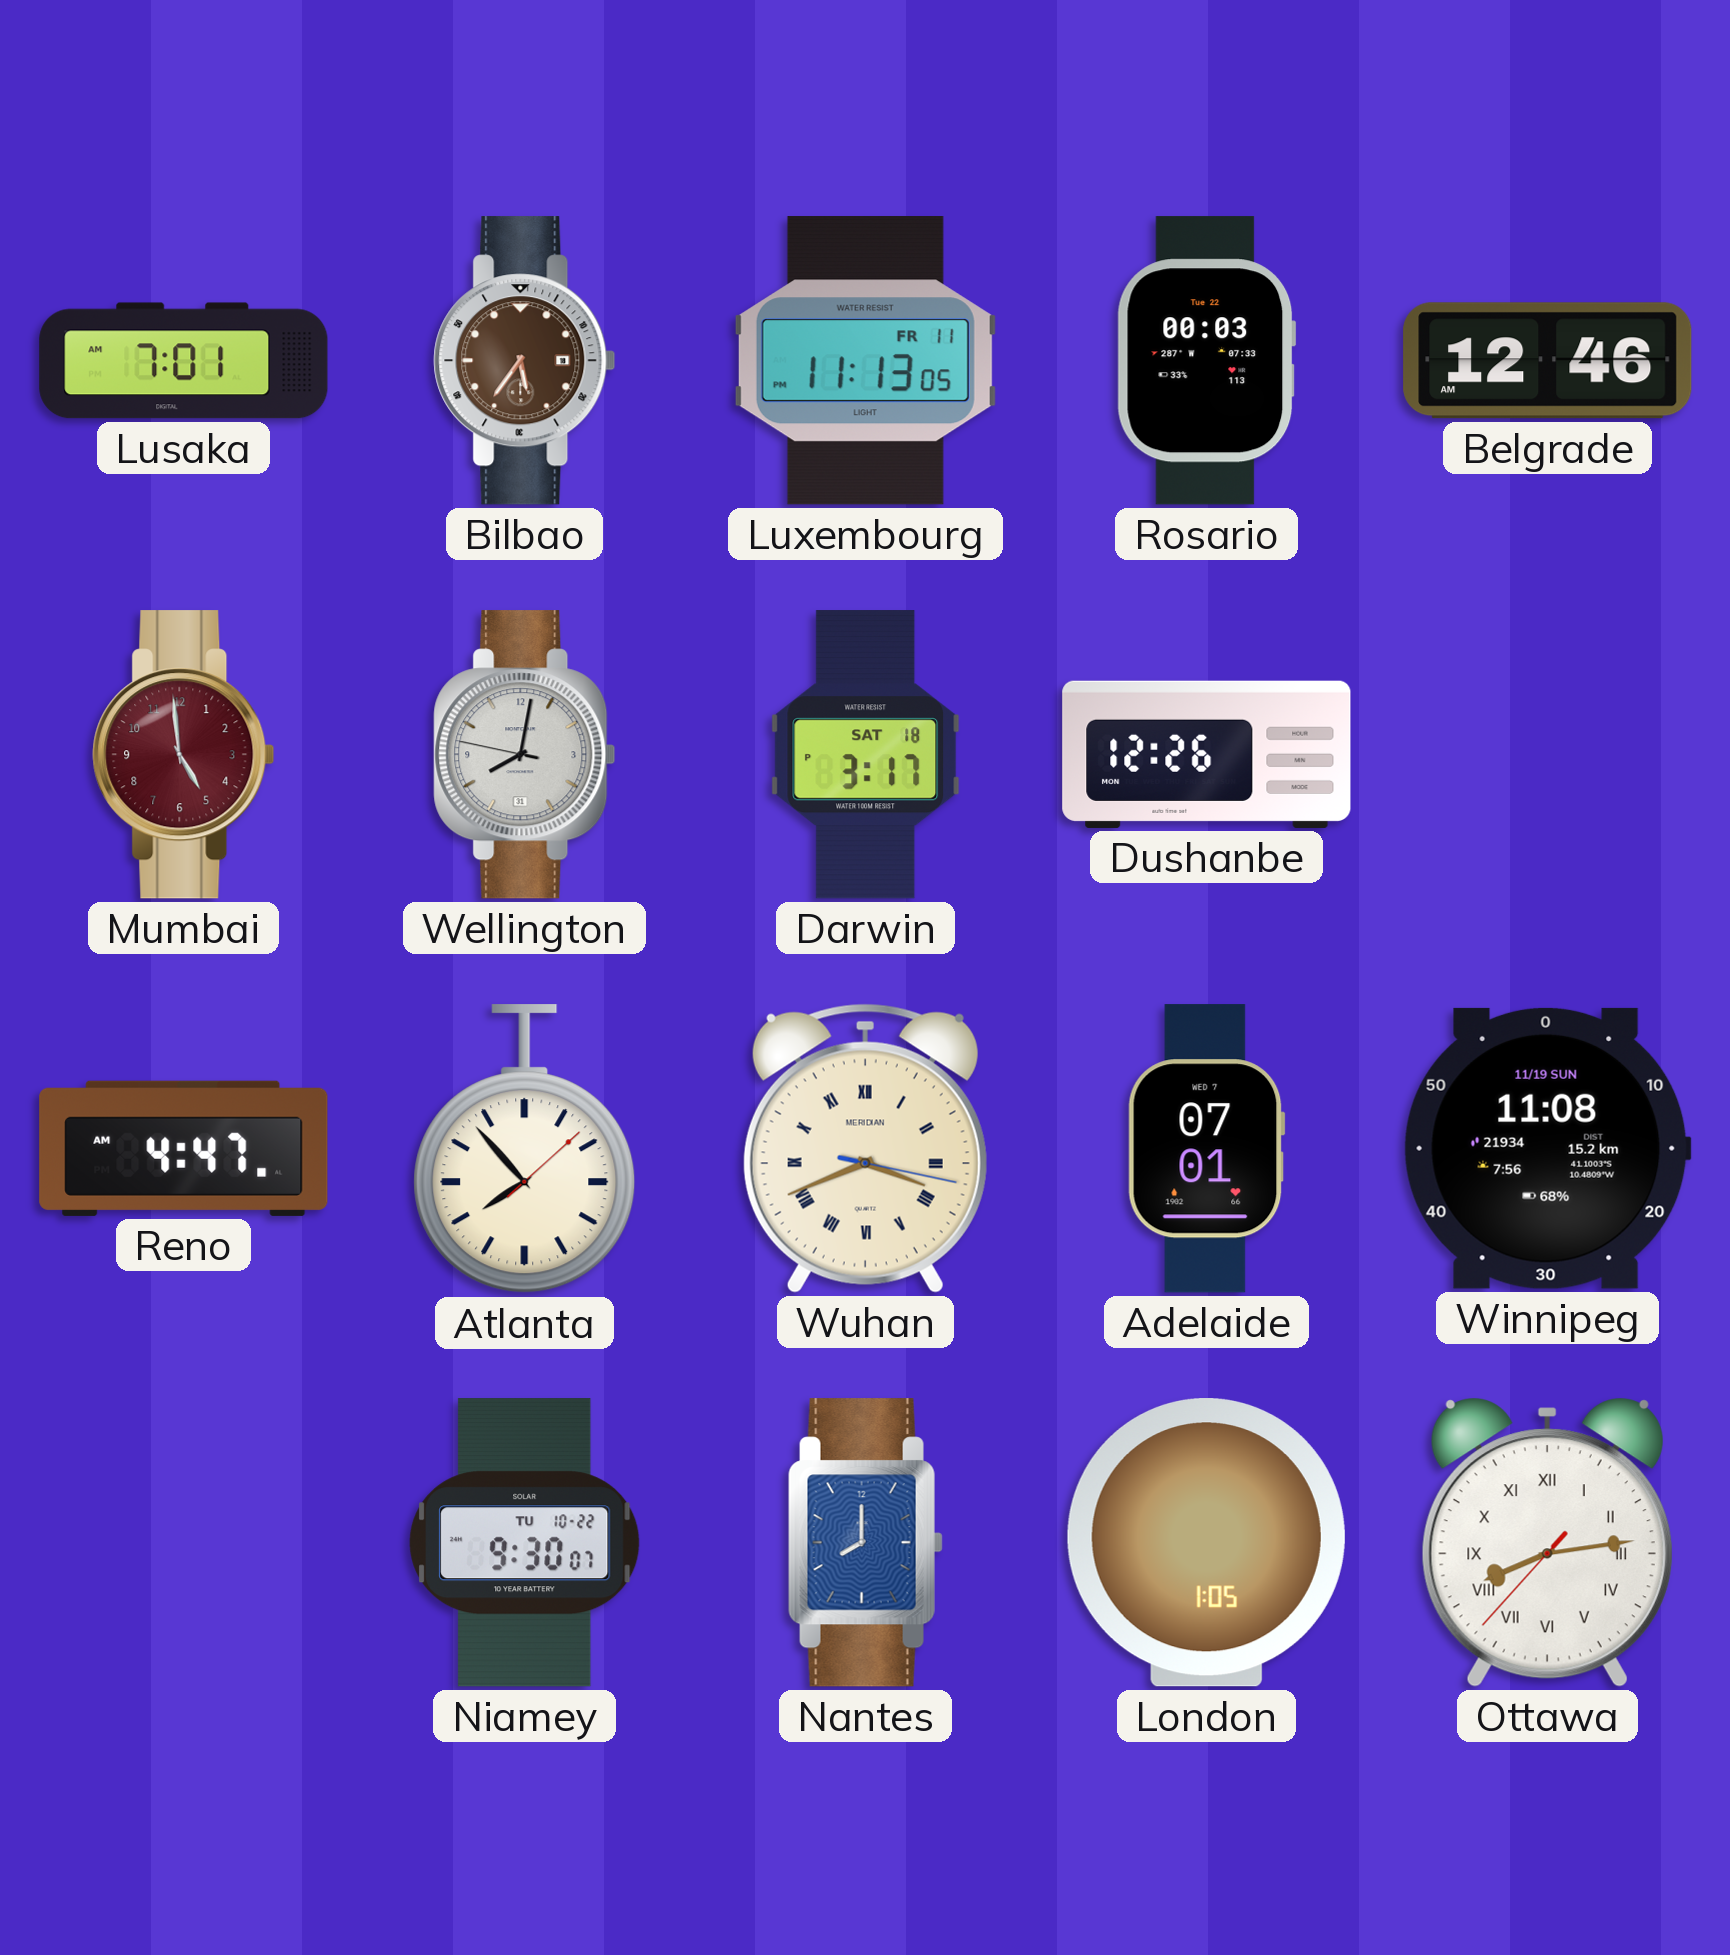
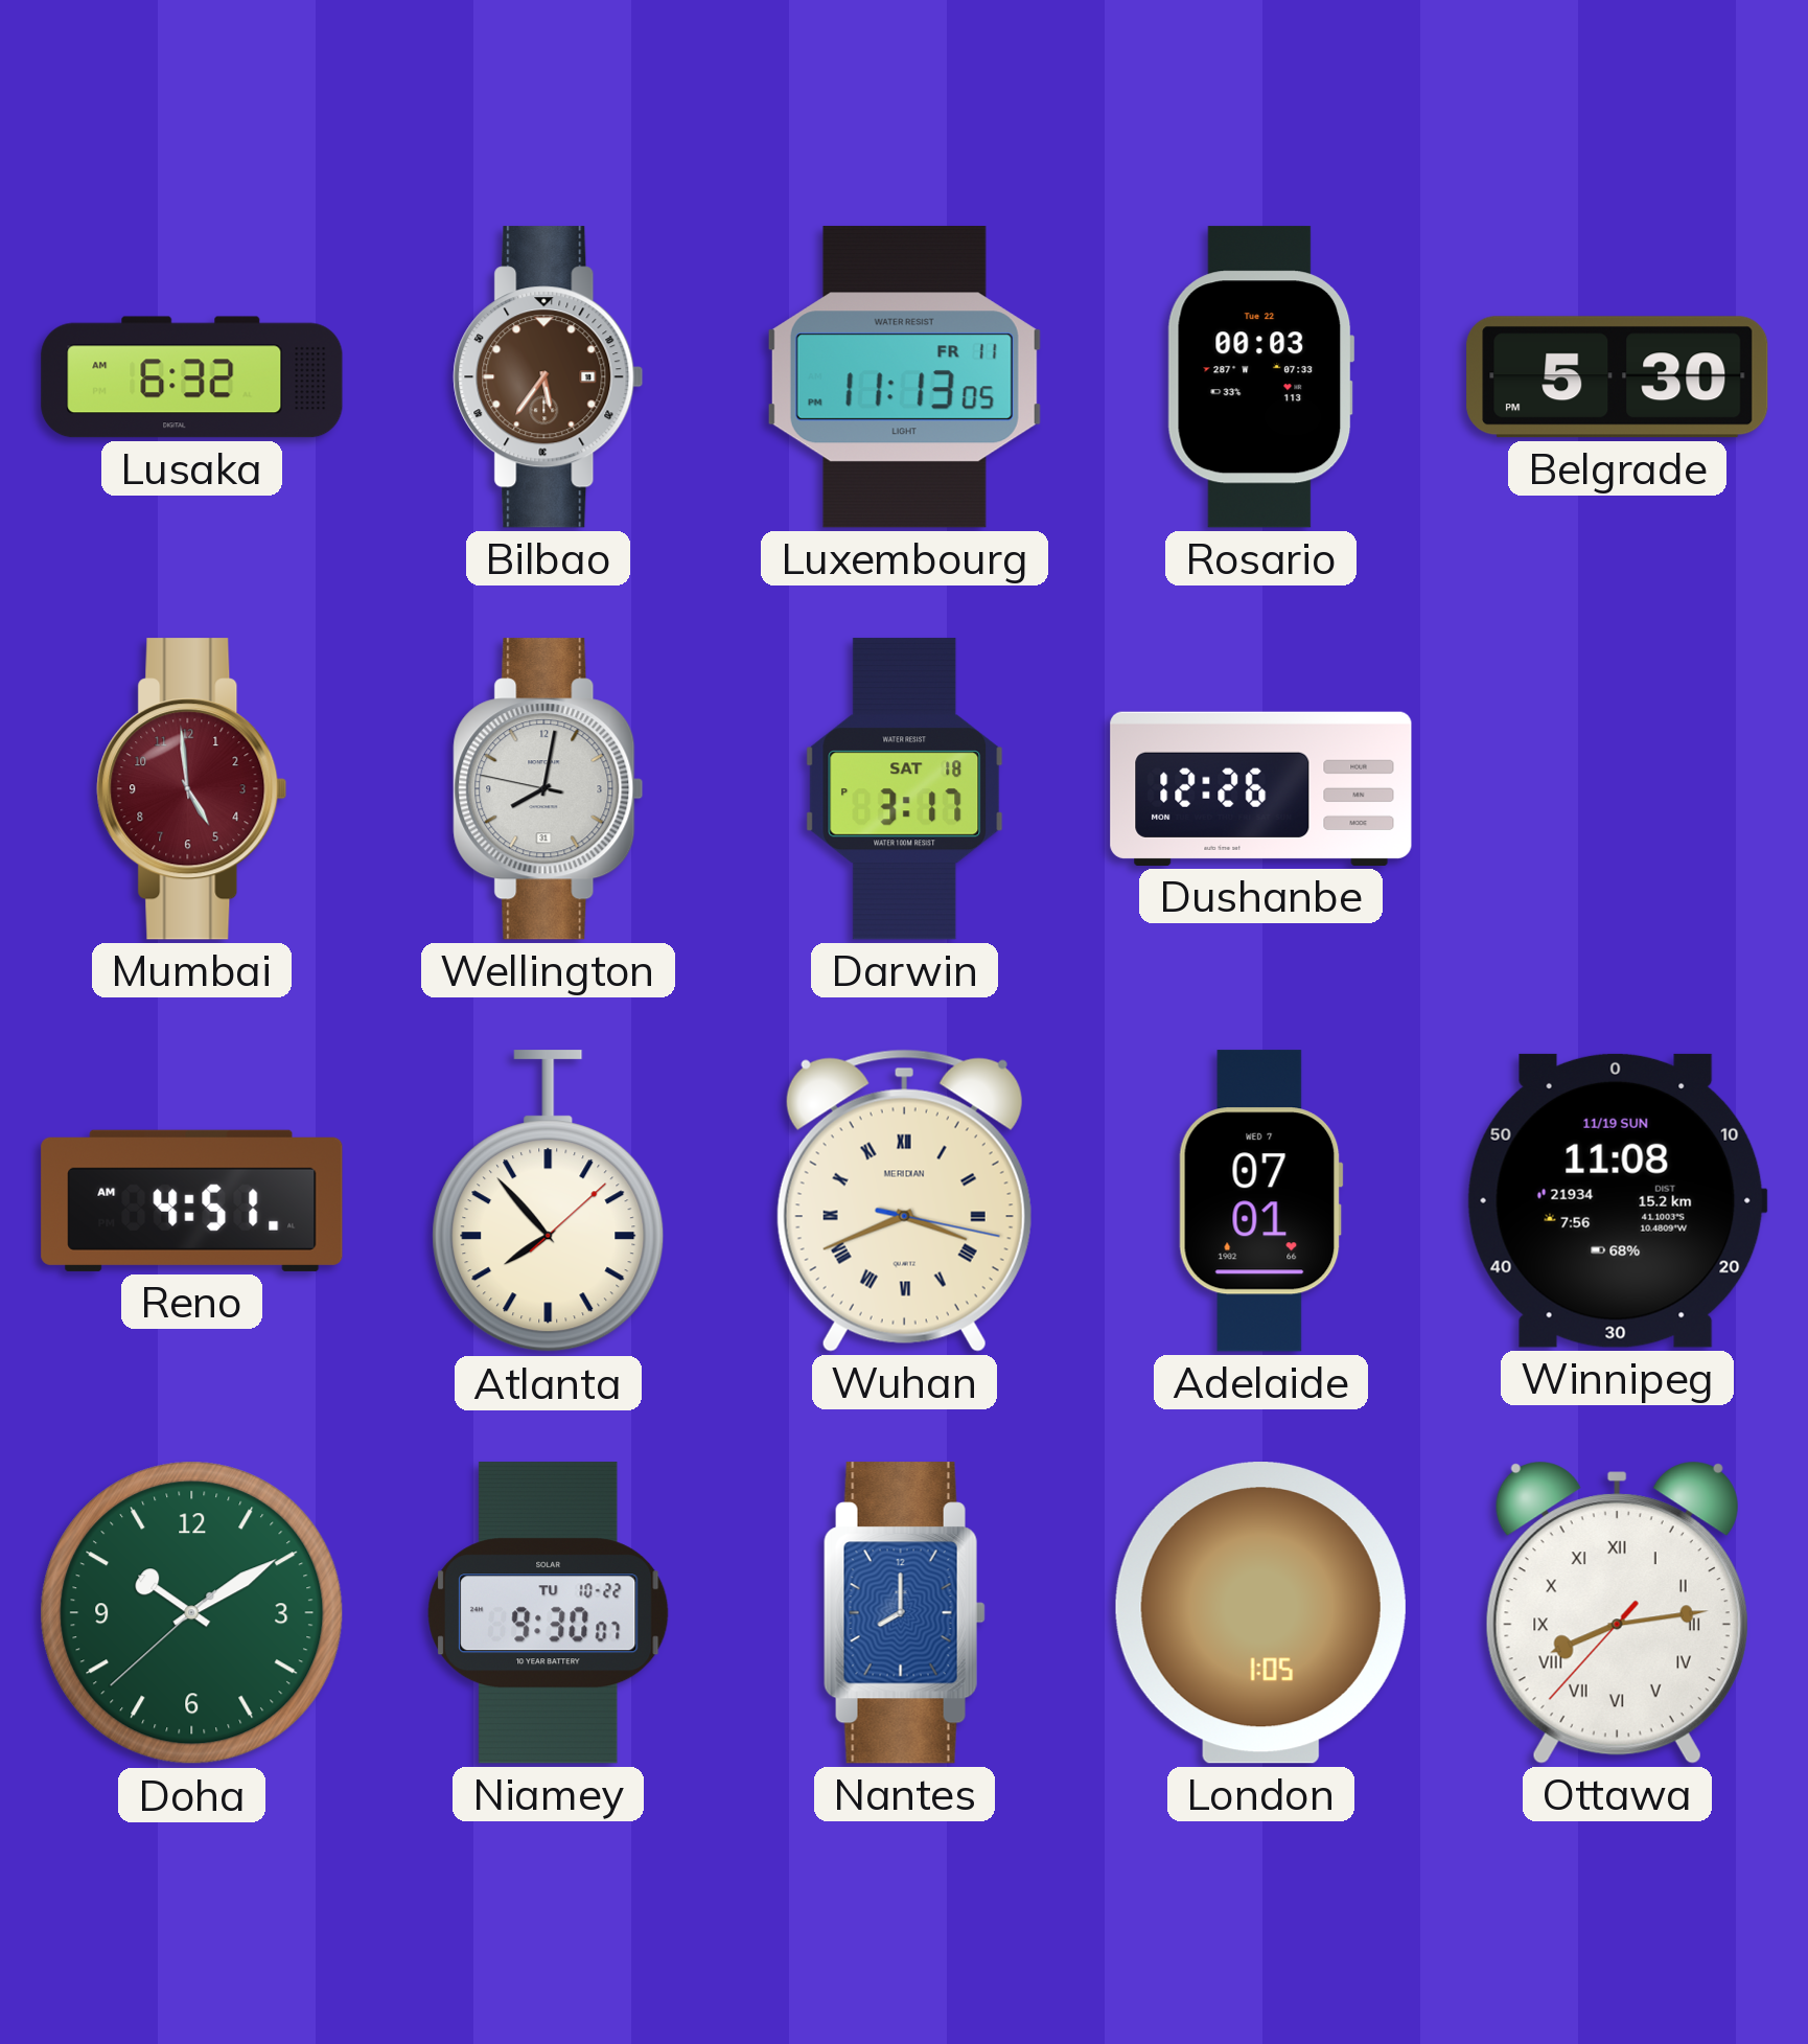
Lusaka: 7:01 -> 6:32
Belgrade: 12:46 -> 5:30
Reno: 4:47 -> 4:51
Doha: none -> 10:09
